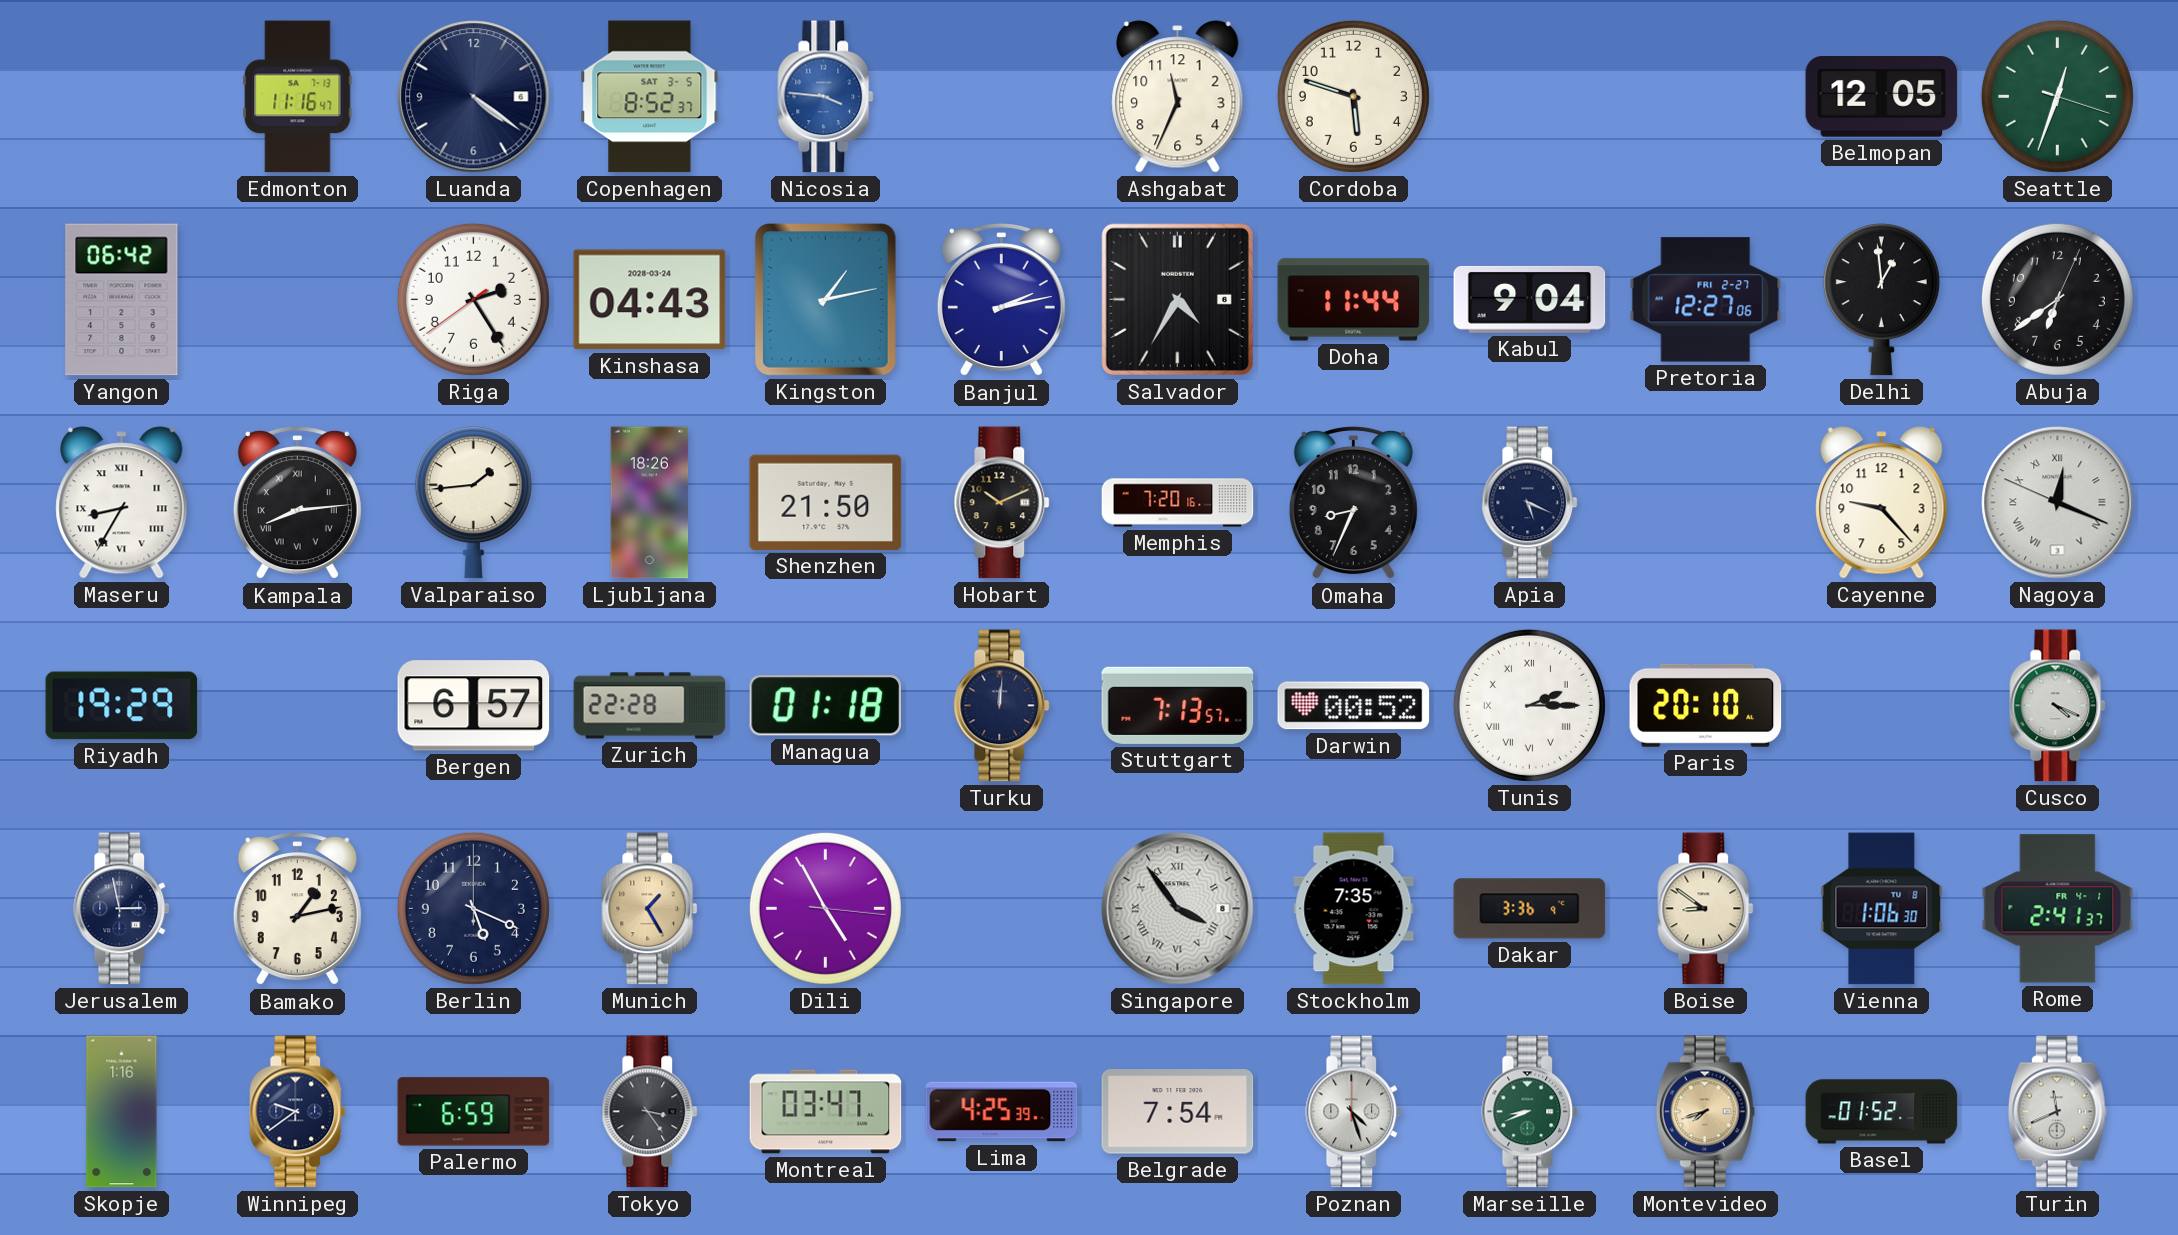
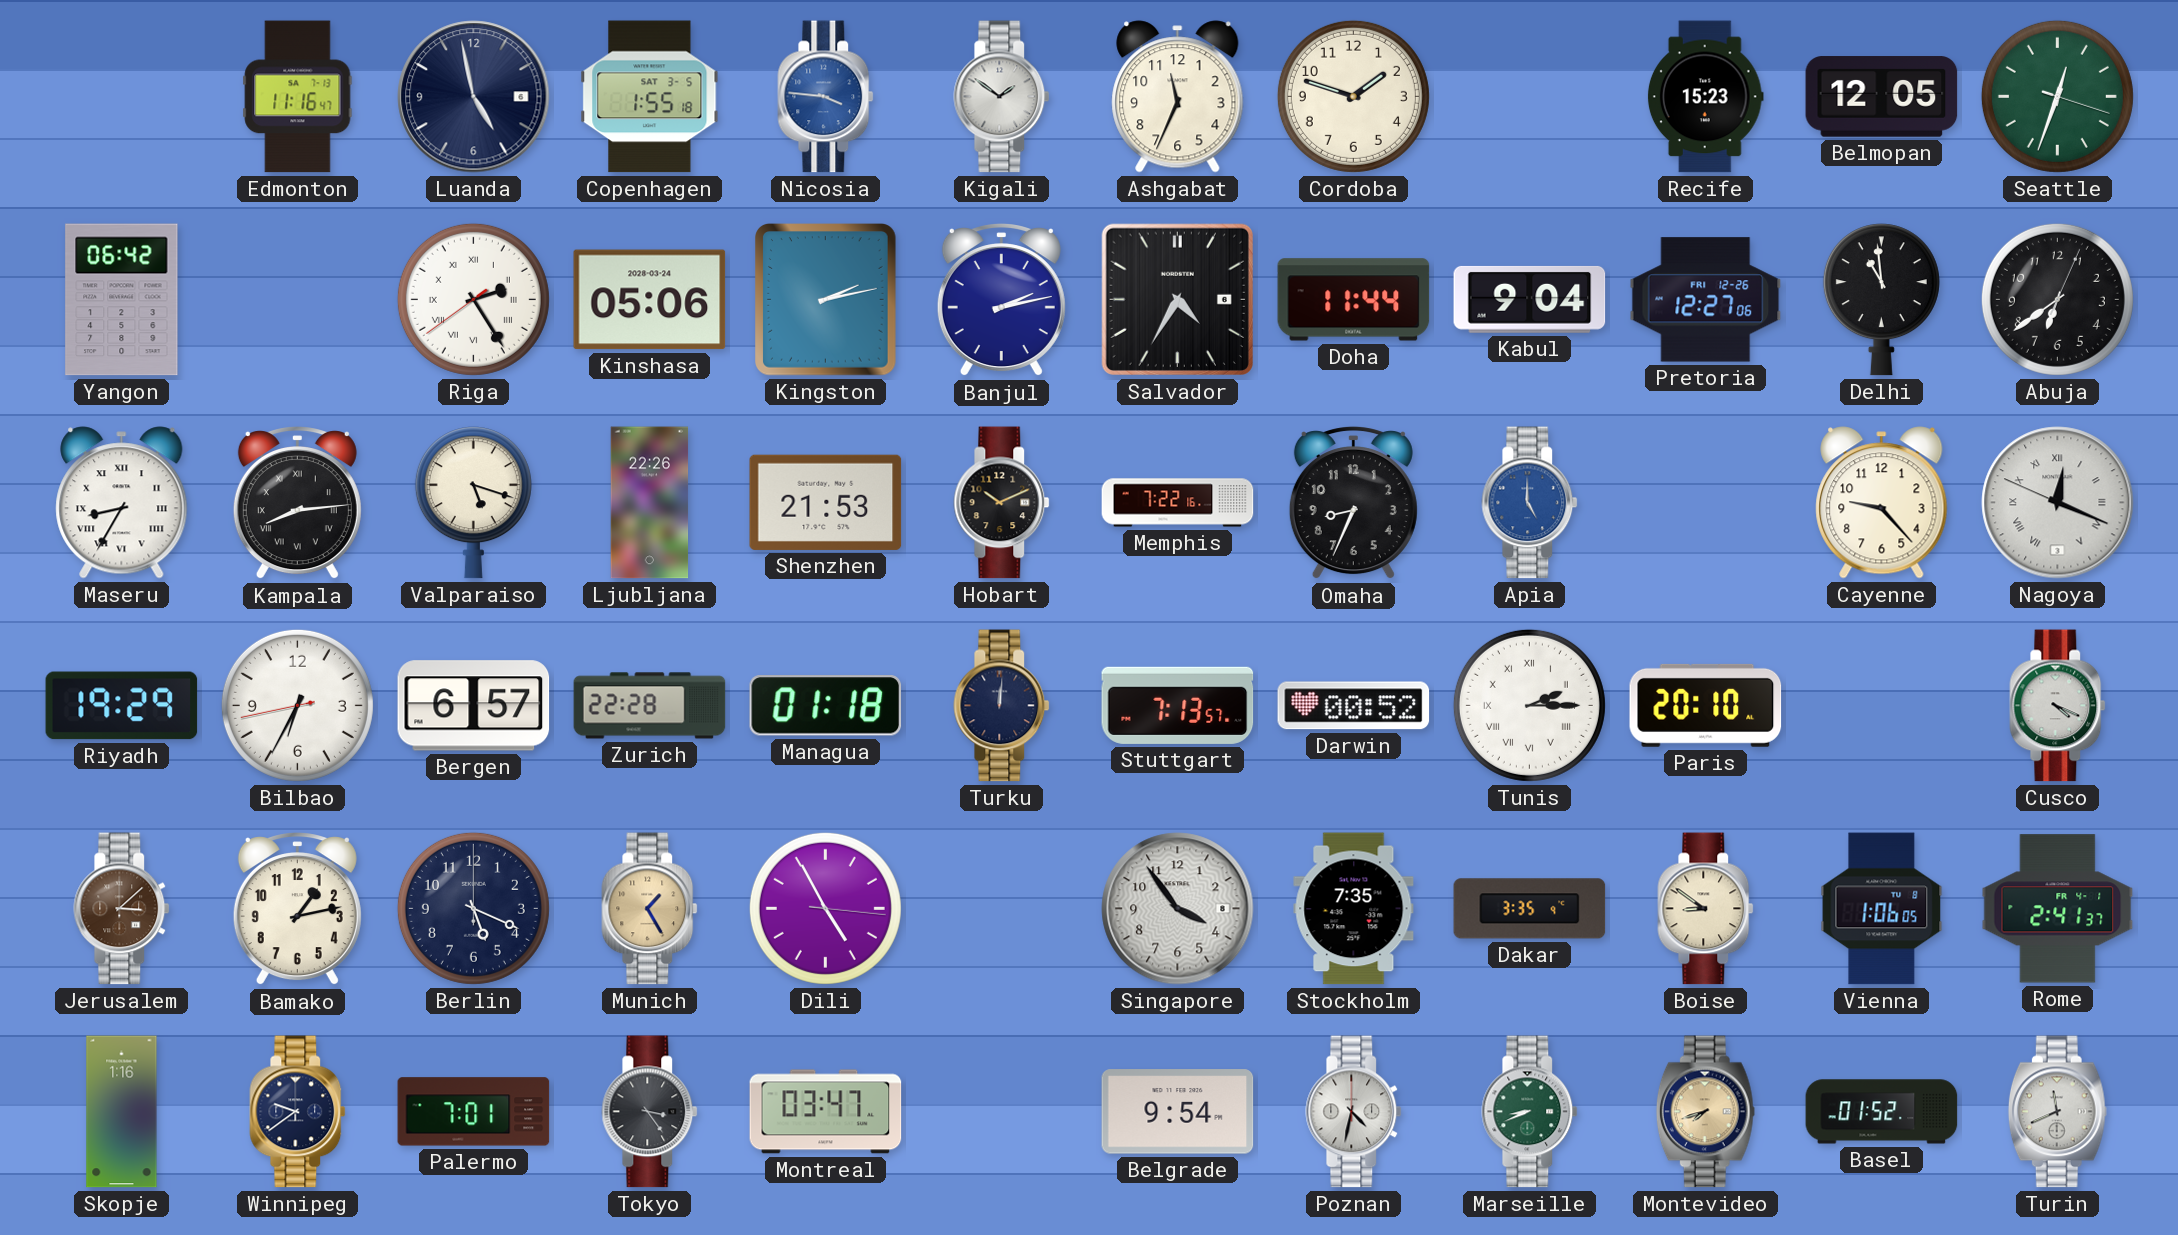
Luanda: 4:21 -> 4:58
Copenhagen: 8:52 -> 1:55
Kigali: none -> 1:51
Cordoba: 5:48 -> 1:48
Recife: none -> 15:23
Riga numerals: Arabic -> Roman
Kinshasa: 04:43 -> 05:06
Kingston: 1:13 -> 2:13
Pretoria date: FRI 2-27 -> FRI 12-26
Delhi: 12:59 -> 10:59
Valparaiso: 1:44 -> 5:18
Ljubljana: 18:26 -> 22:26
Shenzhen: 21:50 -> 21:53
Memphis: 7:20 -> 7:22
Apia: 5:19 -> 5:00
Apia dial: navy -> blue
Bilbao: none -> 6:34
Jerusalem: 2:58 -> 3:08
Jerusalem dial: navy -> brown
Singapore numerals: Roman -> Arabic
Dakar: 3:36 -> 3:35
Vienna: 1:06:30 -> 1:06:05
Palermo: 6:59 -> 7:01
Lima: 4:25 -> none
Belgrade: 7:54 -> 9:54
Poznan: 4:27 -> 4:32
